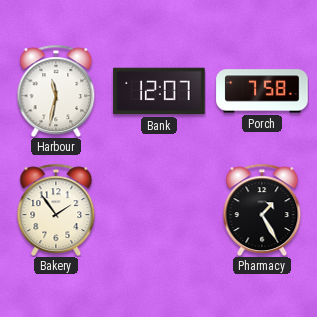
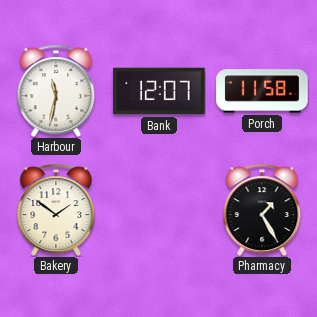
Porch: 7:58 -> 11:58
Bakery: 1:54 -> 1:51
